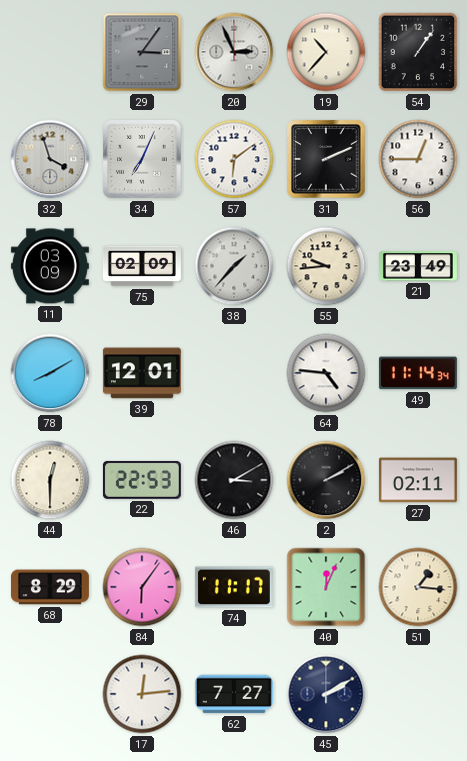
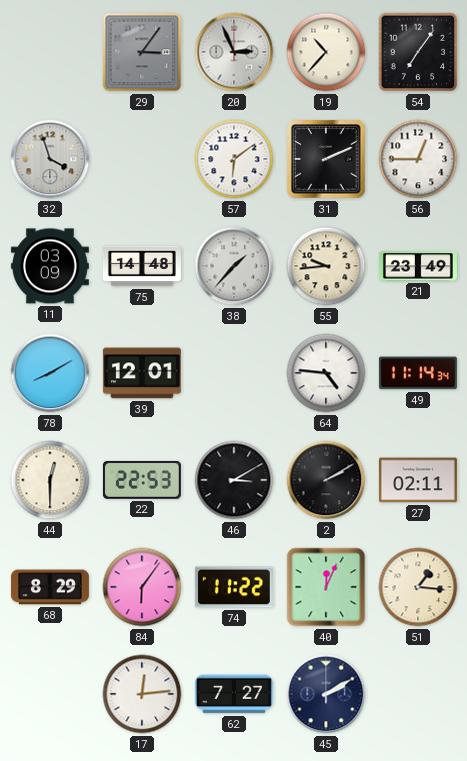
54: 1:06 -> 7:06
34: 7:04 -> none
75: 02:09 -> 14:48
74: 11:17 -> 11:22
